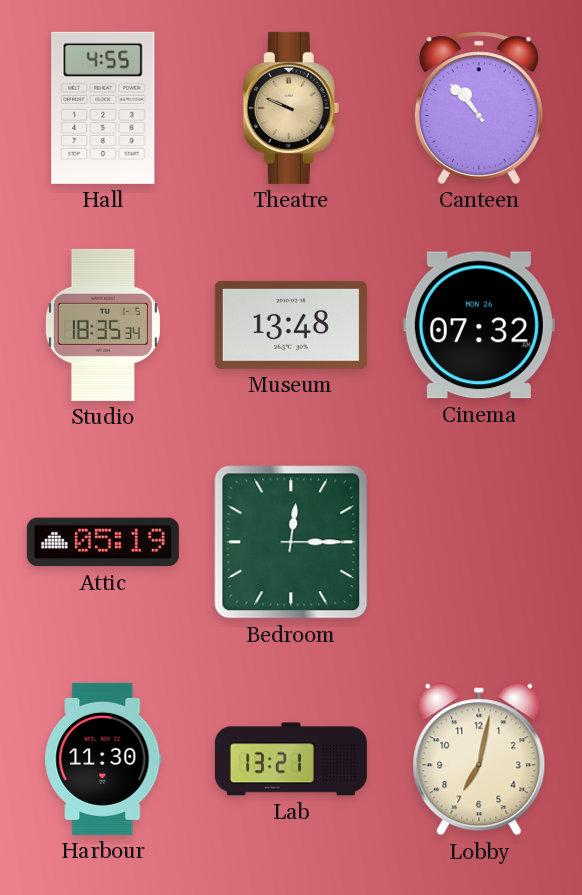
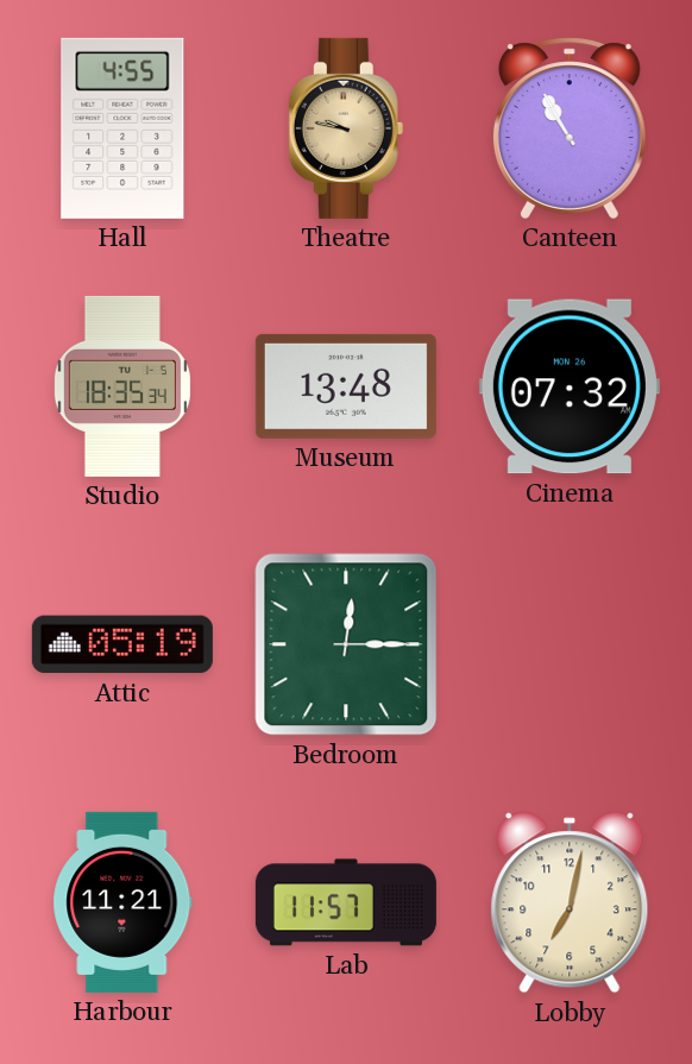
Theatre: 9:49 -> 9:47
Canteen: 10:53 -> 10:55
Harbour: 11:30 -> 11:21
Lab: 13:21 -> 11:57
